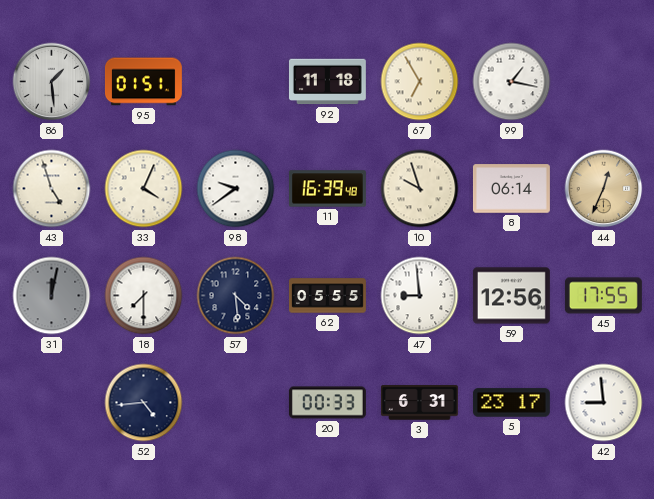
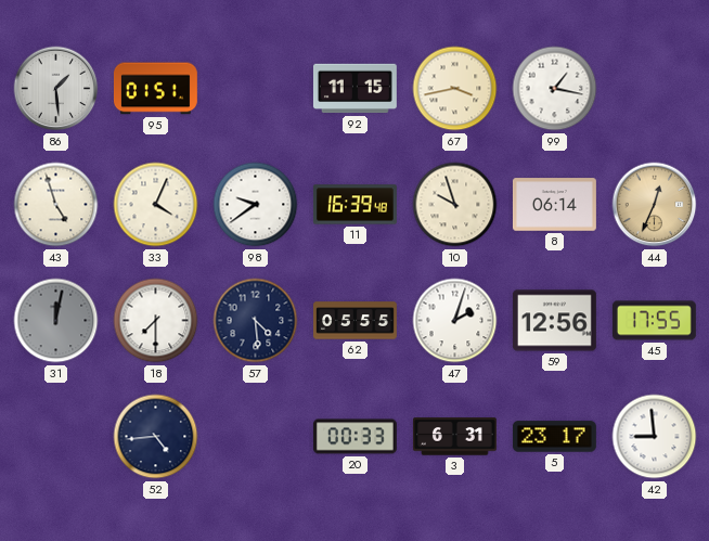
92: 11:18 -> 11:15
67: 6:55 -> 3:43
47: 8:59 -> 2:03
